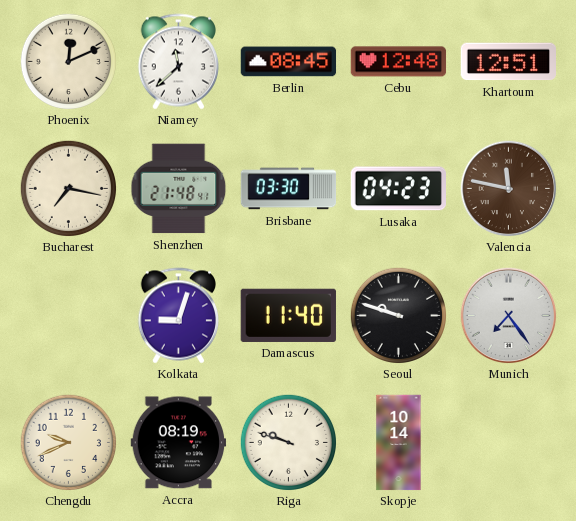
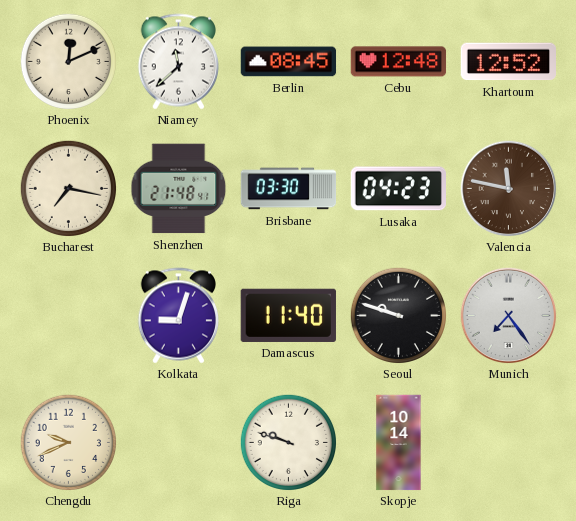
Khartoum: 12:51 -> 12:52
Accra: 08:19 -> none
